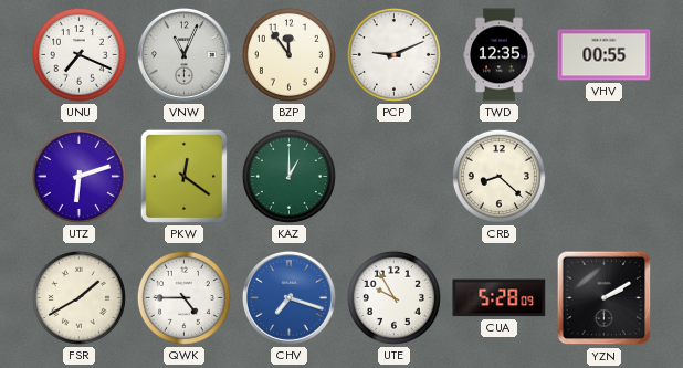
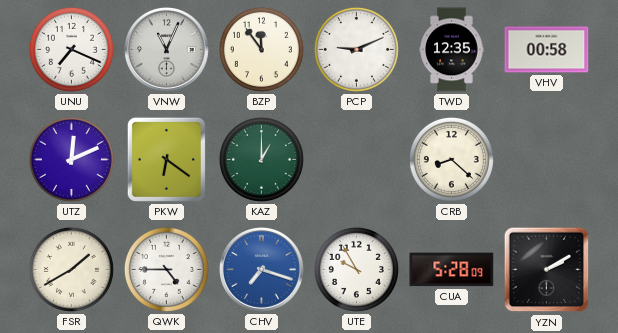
VHV: 00:55 -> 00:58
UTZ: 6:12 -> 12:11
PKW: 12:21 -> 6:21
